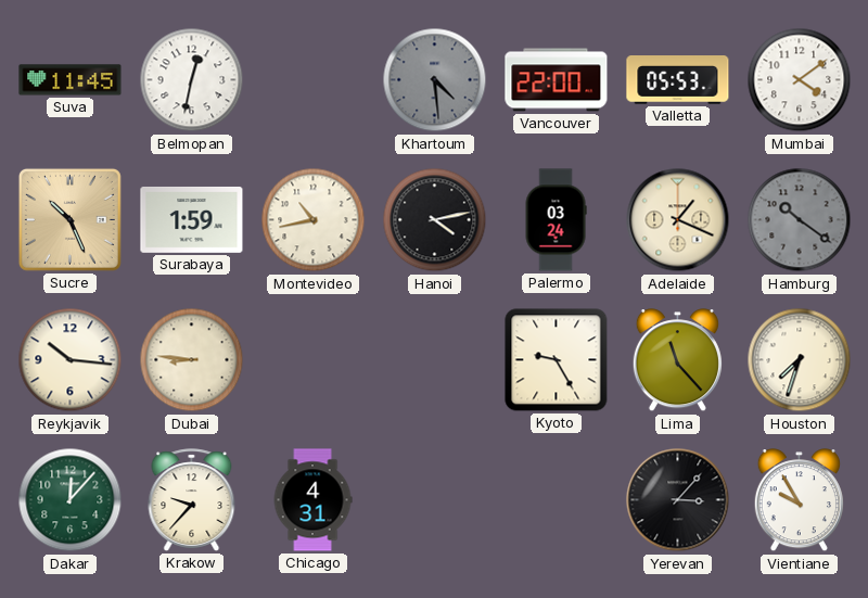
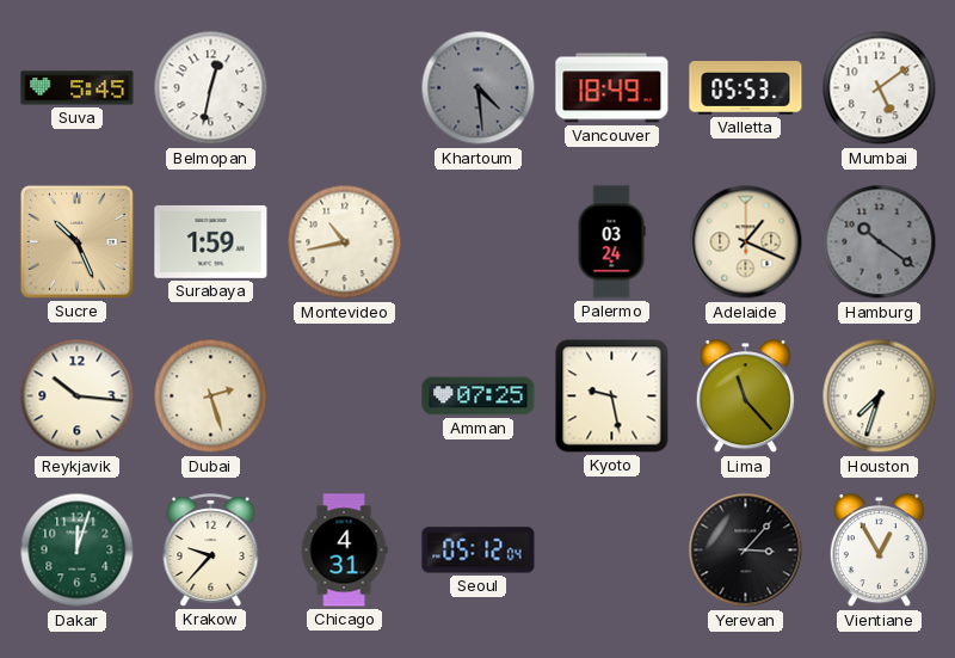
Suva: 11:45 -> 5:45
Vancouver: 22:00 -> 18:49
Mumbai: 4:09 -> 5:09
Hanoi: 4:13 -> none
Dubai: 8:46 -> 2:27
Amman: none -> 07:25
Kyoto: 9:25 -> 9:28
Dakar: 12:07 -> 12:03
Seoul: none -> 05:12
Vientiane: 9:55 -> 12:55
